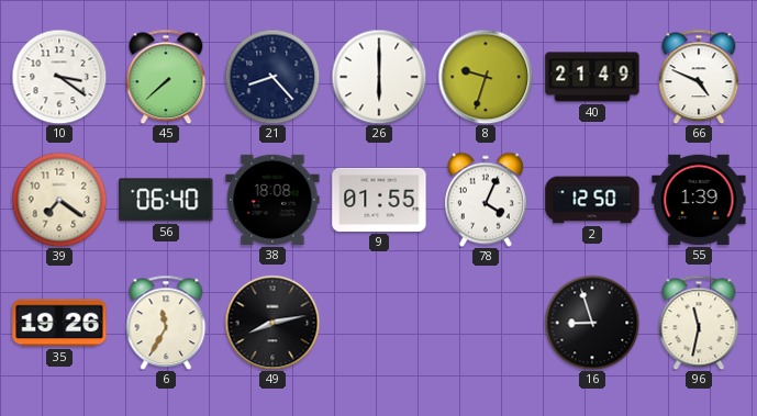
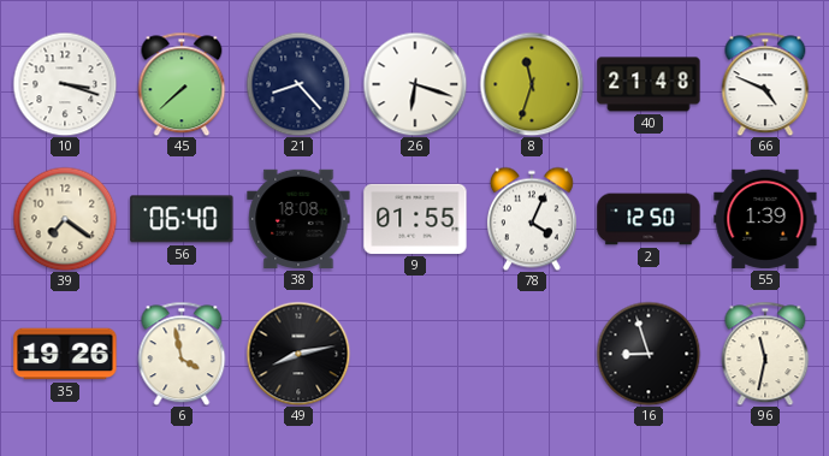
10: 3:21 -> 3:18
26: 6:00 -> 6:18
8: 9:33 -> 11:33
40: 21:49 -> 21:48
6: 11:35 -> 3:58
